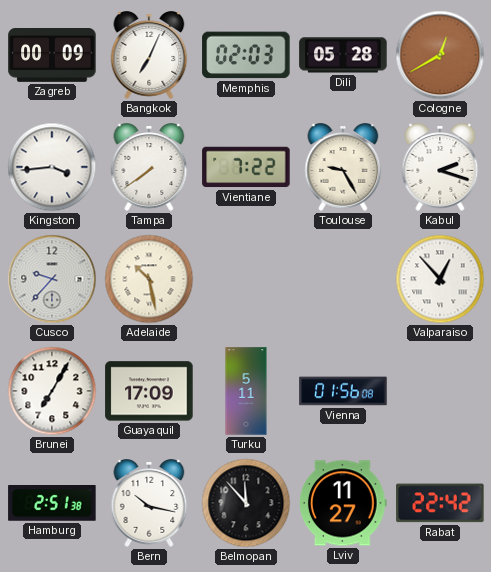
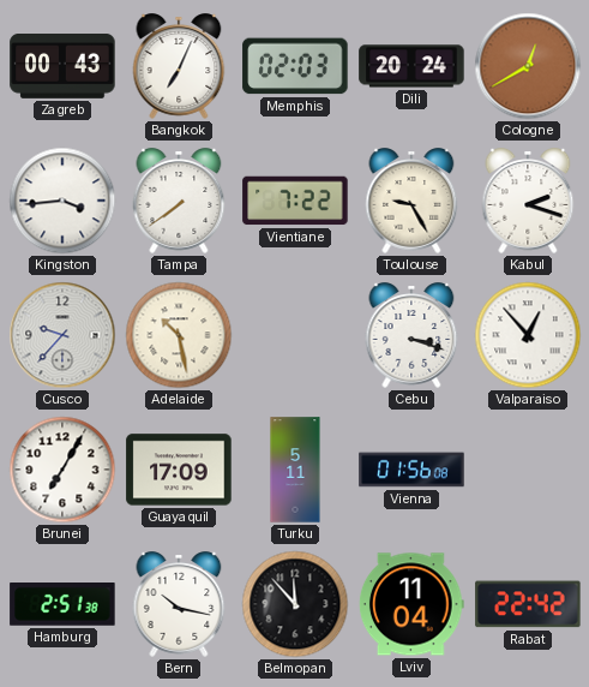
Zagreb: 00:09 -> 00:43
Dili: 05:28 -> 20:24
Cebu: none -> 3:18
Lviv: 11:27 -> 11:04
